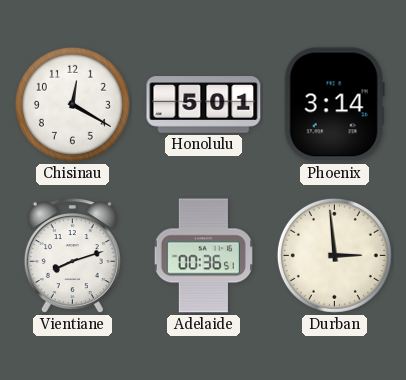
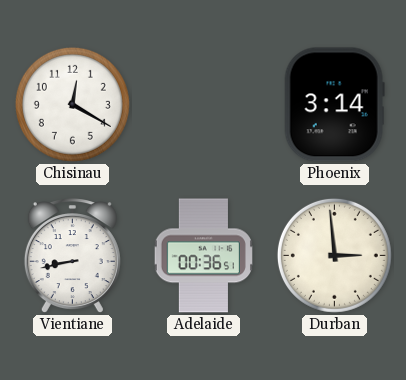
Honolulu: 5:01 -> none
Vientiane: 8:12 -> 8:43
